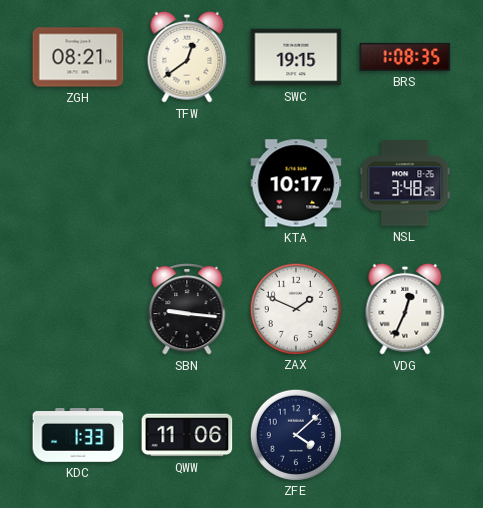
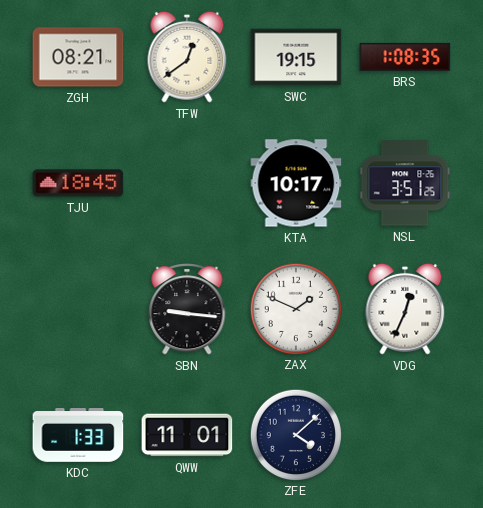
TJU: none -> 18:45
NSL: 3:48 -> 3:51
QWW: 11:06 -> 11:01
